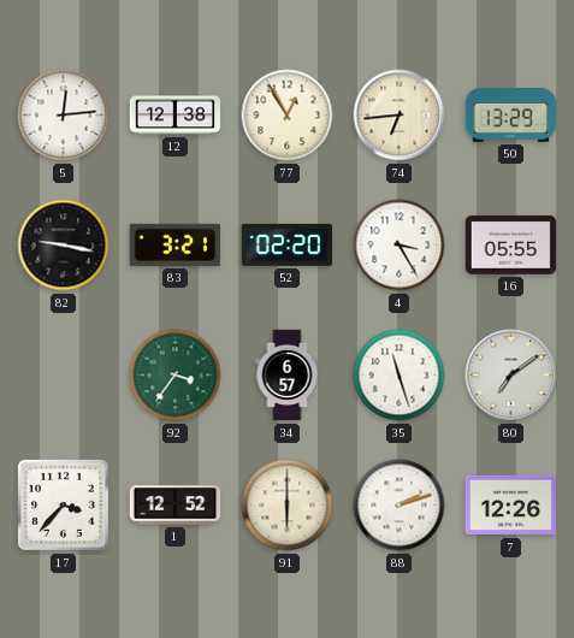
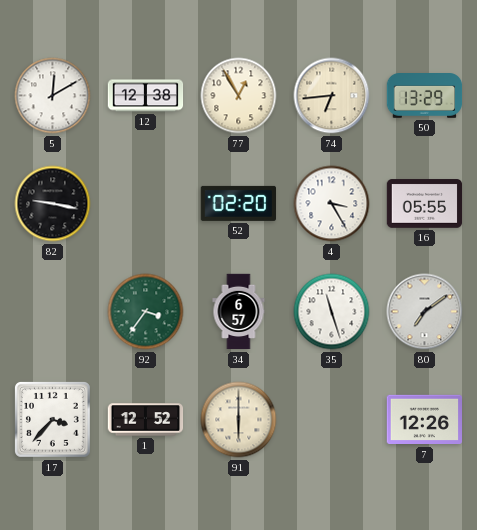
5: 12:14 -> 12:10
83: 3:21 -> none
88: 2:12 -> none
